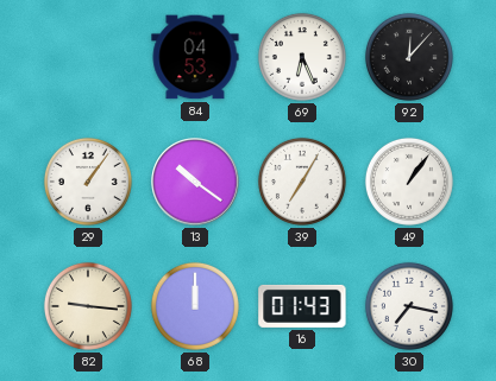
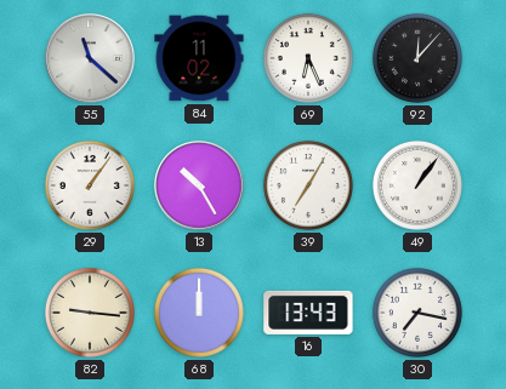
55: none -> 11:22
84: 04:53 -> 11:02
13: 10:21 -> 10:25
16: 01:43 -> 13:43
